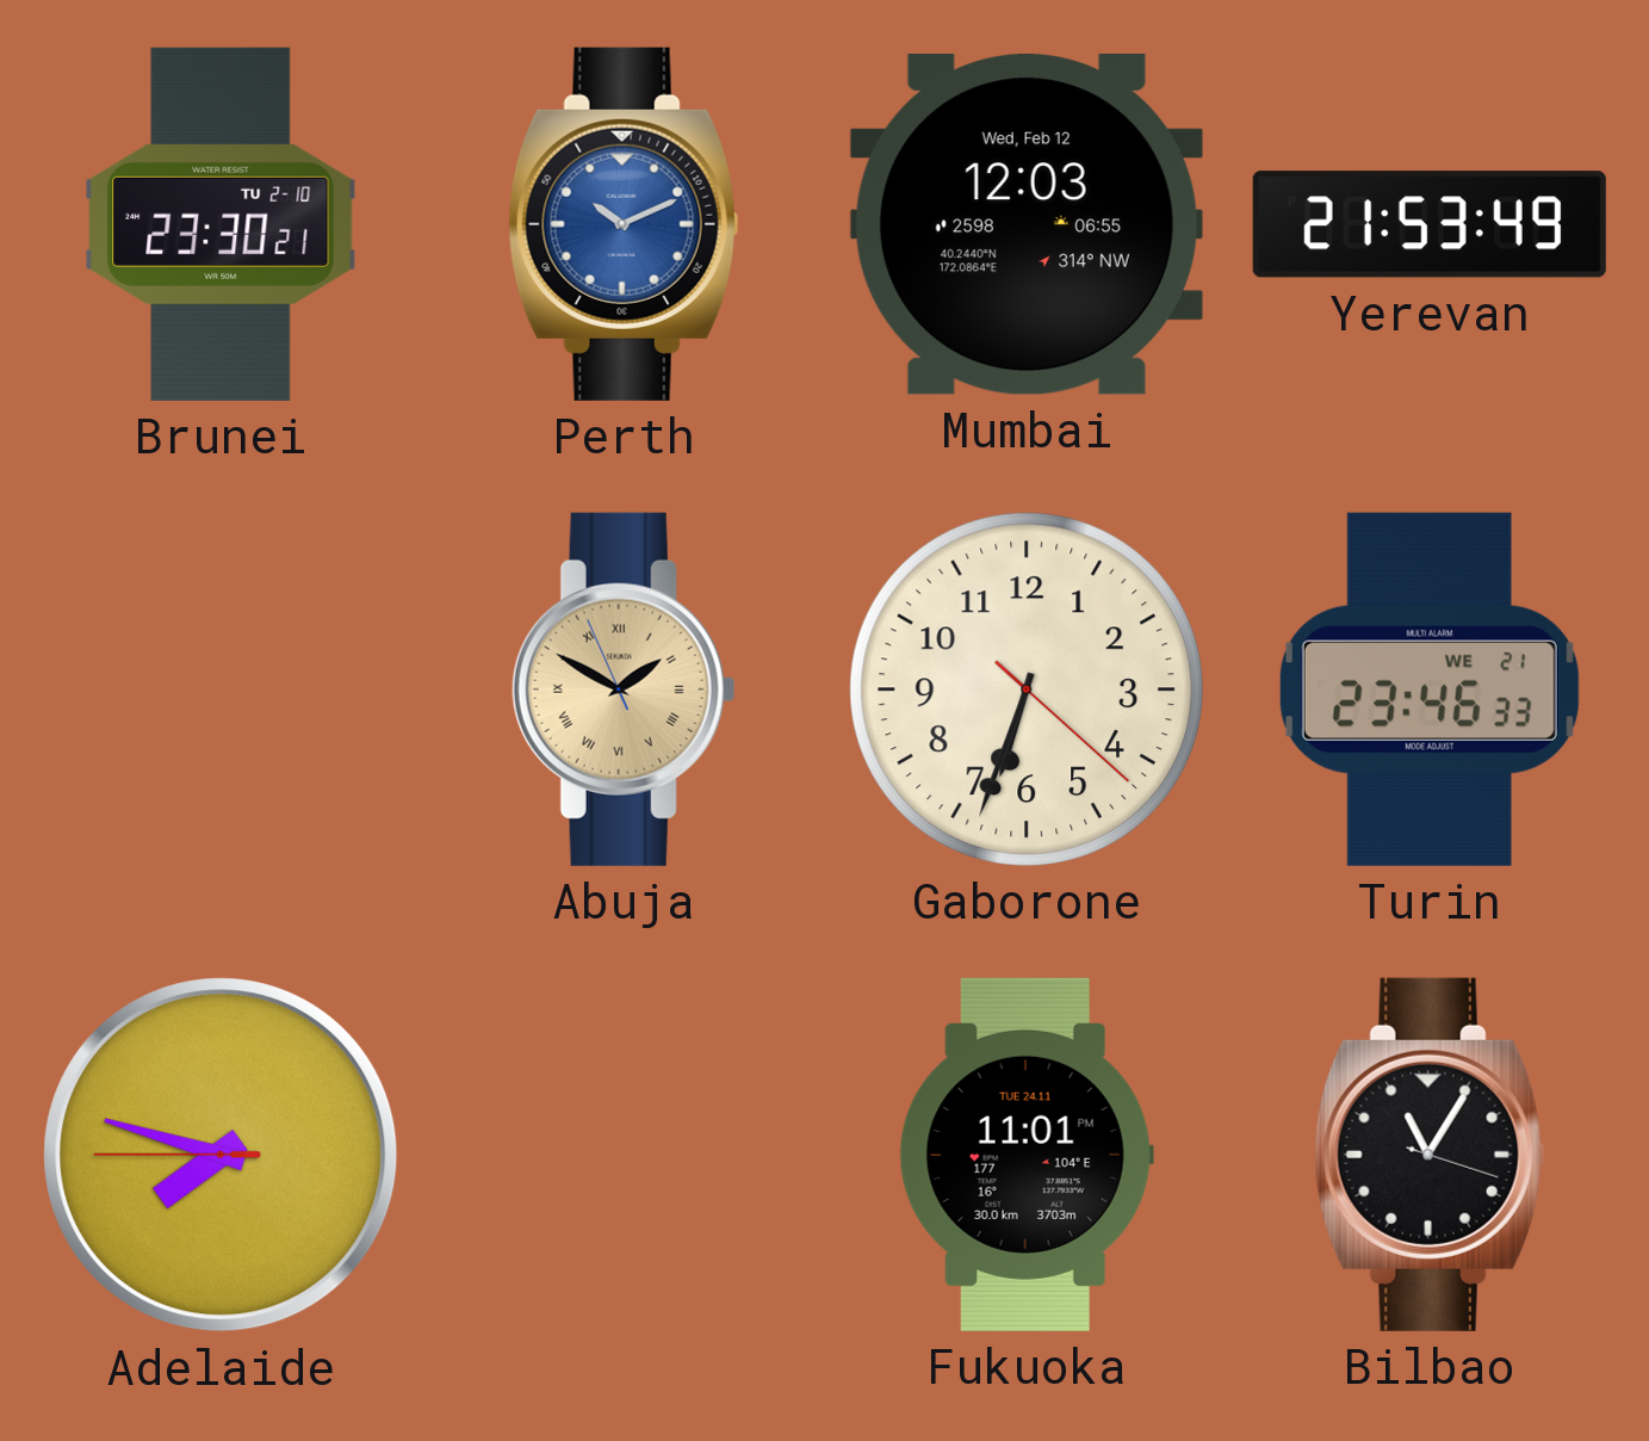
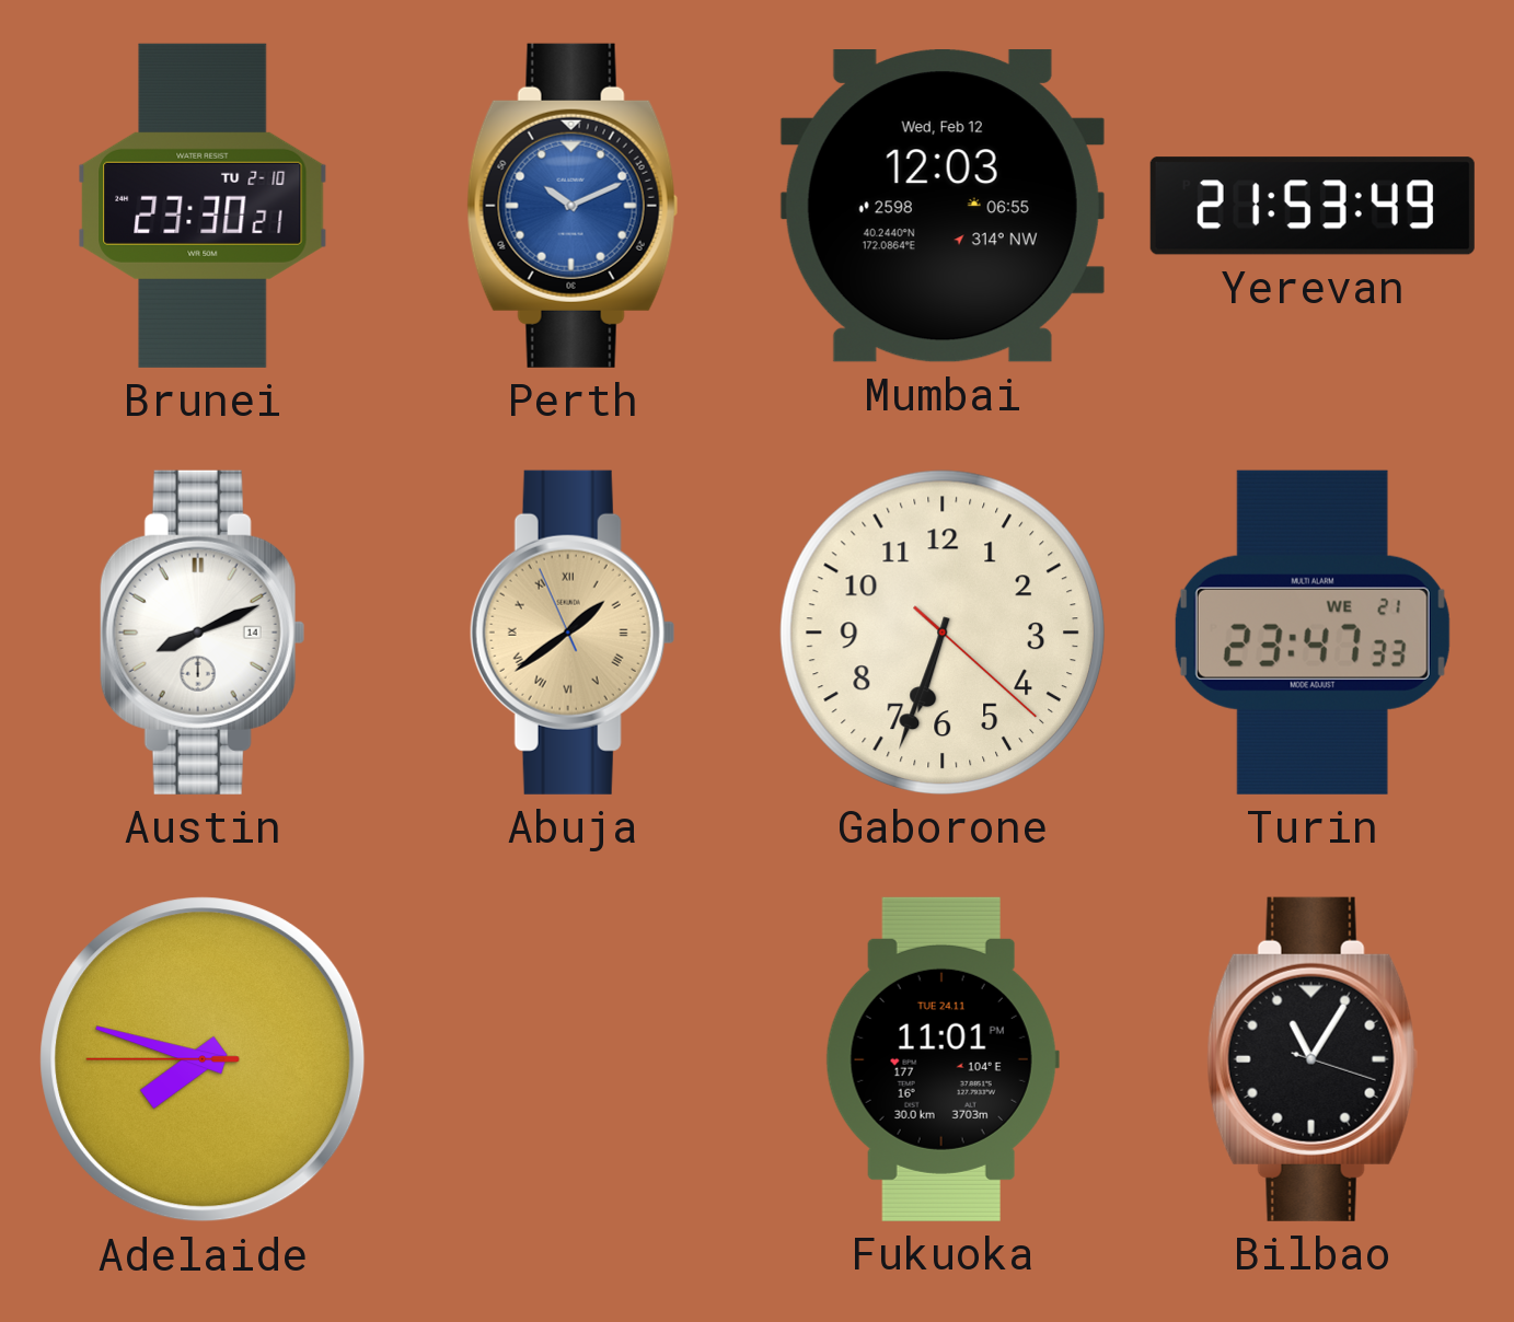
Austin: none -> 8:11
Abuja: 1:49 -> 1:38
Turin: 23:46 -> 23:47
